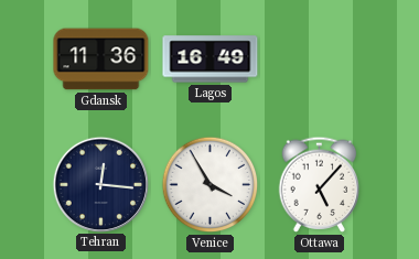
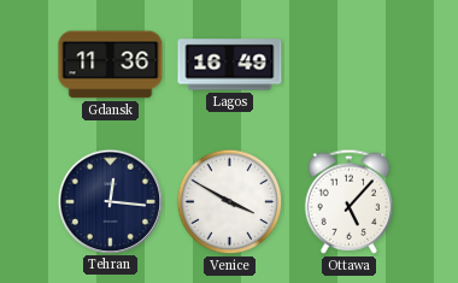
Venice: 3:55 -> 3:50
